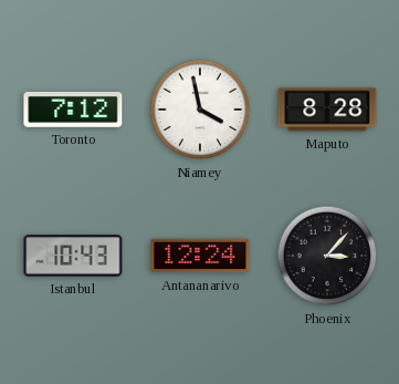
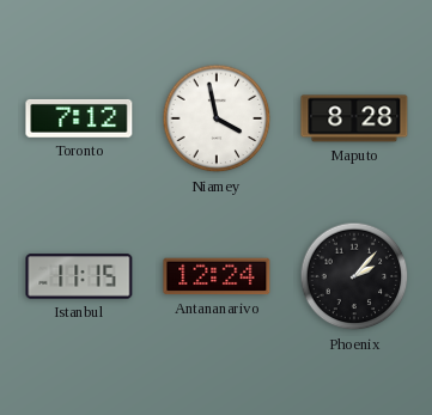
Istanbul: 10:43 -> 11:15
Phoenix: 3:07 -> 2:07
